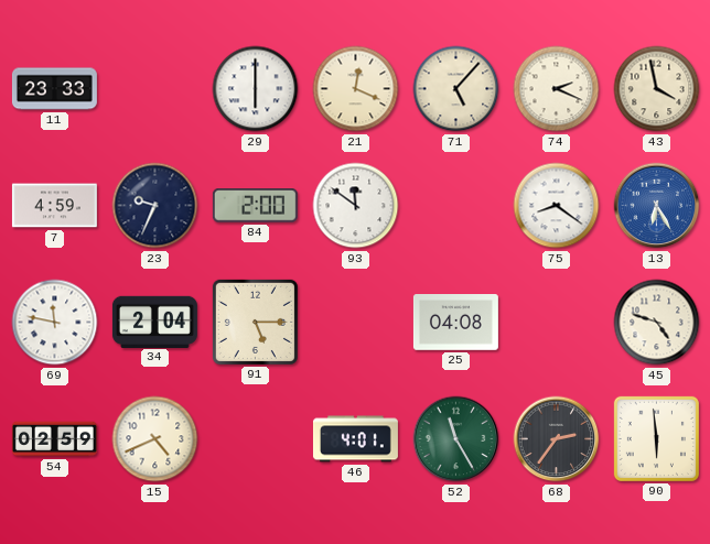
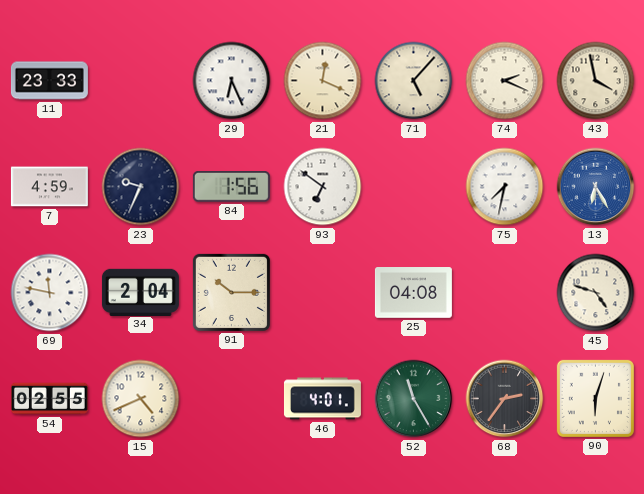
29: 6:00 -> 6:26
84: 2:00 -> 1:56
93: 11:51 -> 6:51
75: 8:21 -> 7:32
91: 5:15 -> 10:15
54: 02:59 -> 02:55
90: 5:59 -> 6:03
